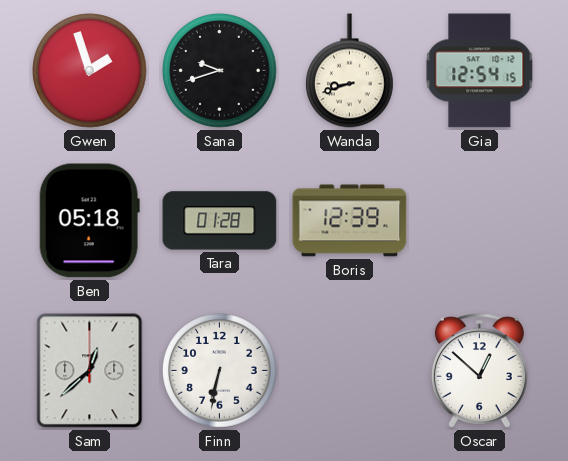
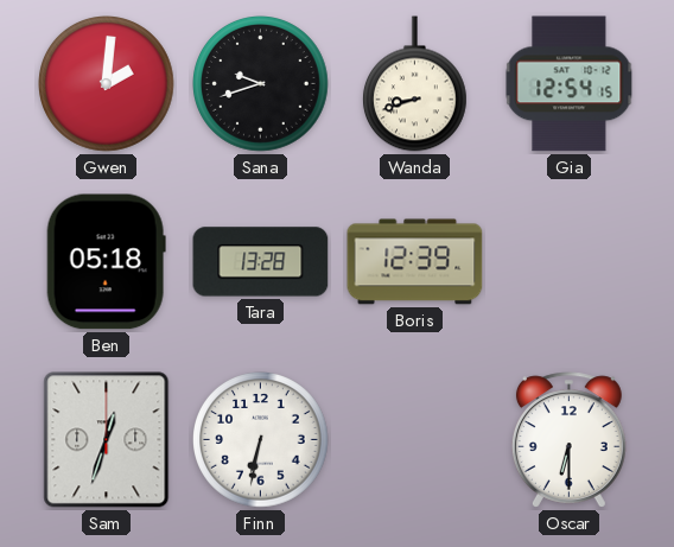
Gwen: 1:57 -> 2:01
Tara: 01:28 -> 13:28
Sam: 12:38 -> 12:33
Oscar: 12:52 -> 6:30
